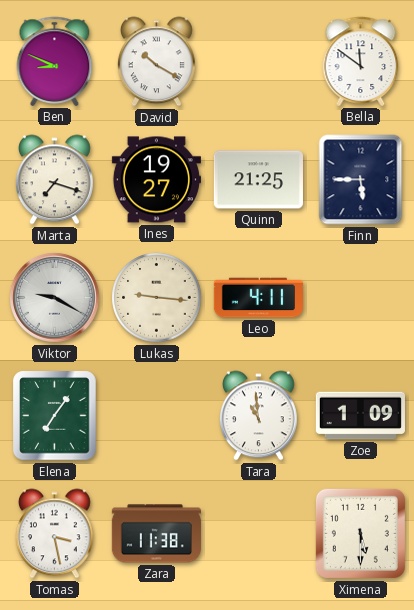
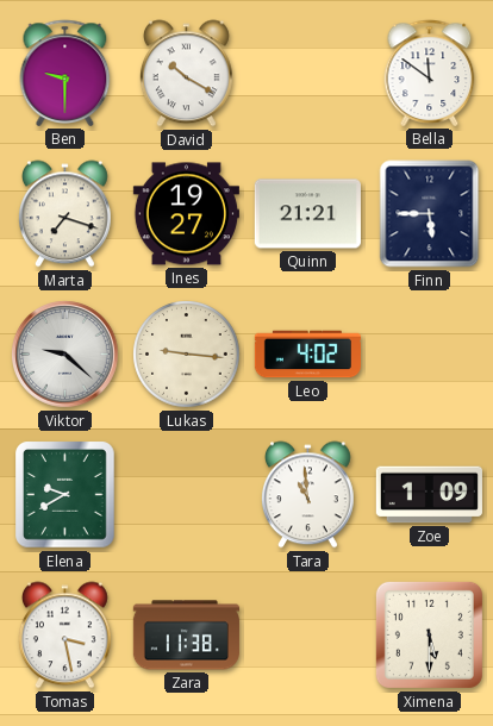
Ben: 8:49 -> 9:30
Quinn: 21:25 -> 21:21
Viktor: 9:20 -> 9:22
Leo: 4:11 -> 4:02
Elena: 7:06 -> 9:40
